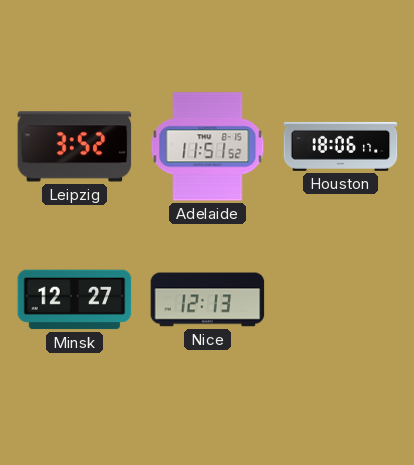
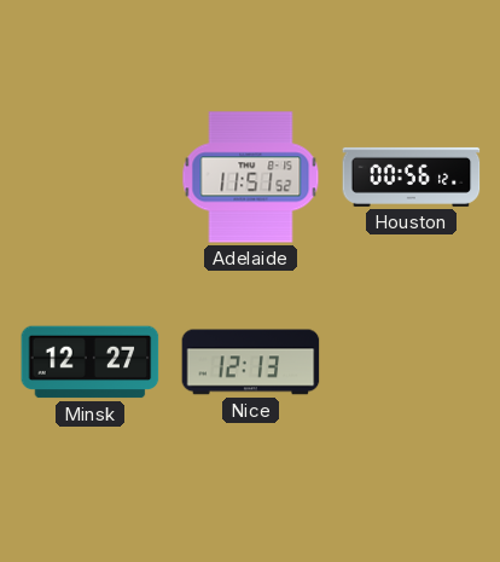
Leipzig: 3:52 -> none
Houston: 18:06 -> 00:56
